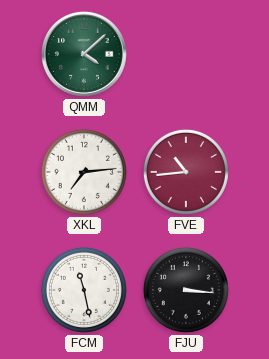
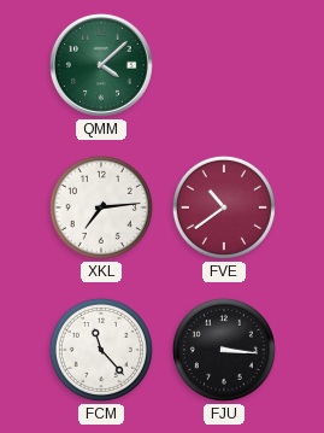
FVE: 10:44 -> 10:39
FCM: 11:28 -> 11:23
